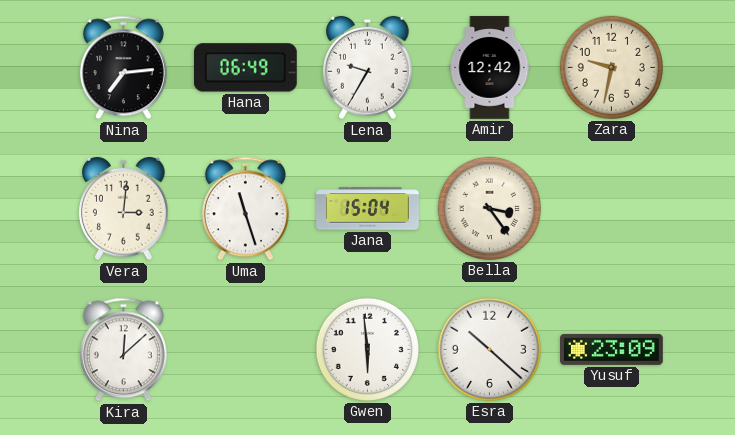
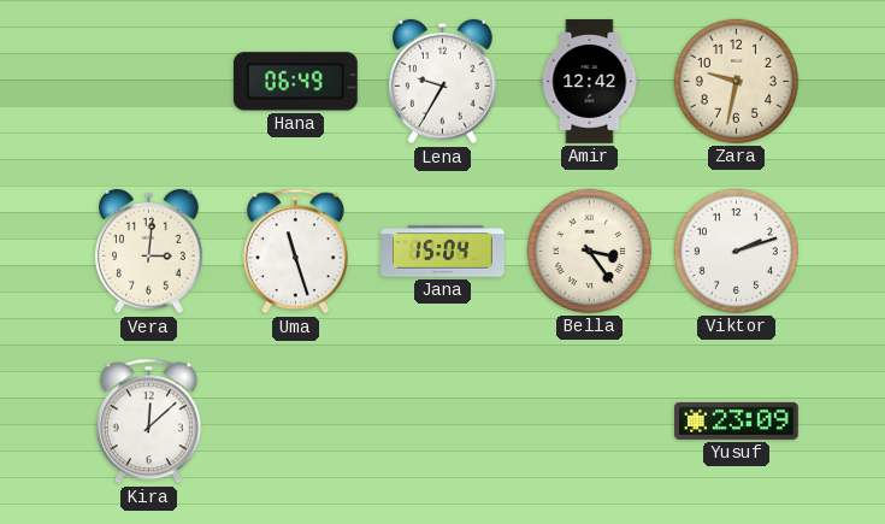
Nina: 7:14 -> none
Viktor: none -> 2:12
Gwen: 5:59 -> none
Esra: 10:22 -> none
